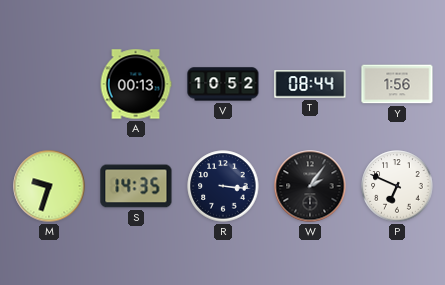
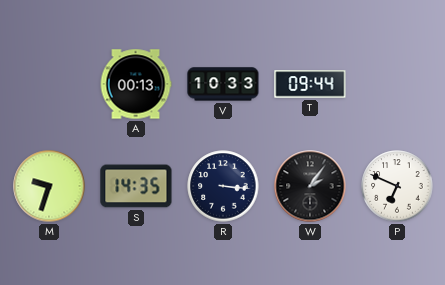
V: 10:52 -> 10:33
T: 08:44 -> 09:44
Y: 1:56 -> none
